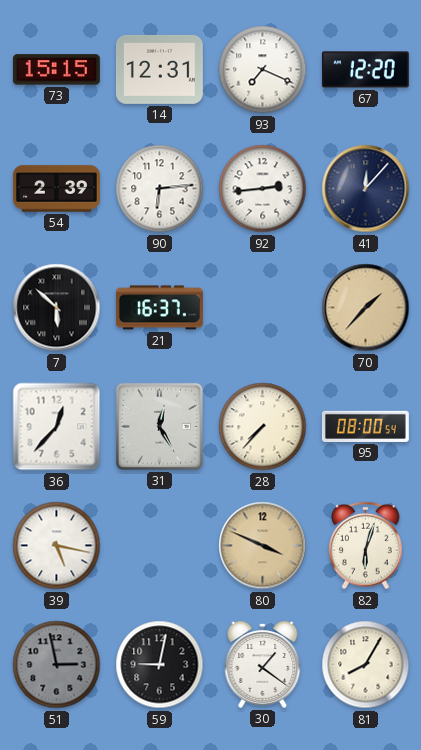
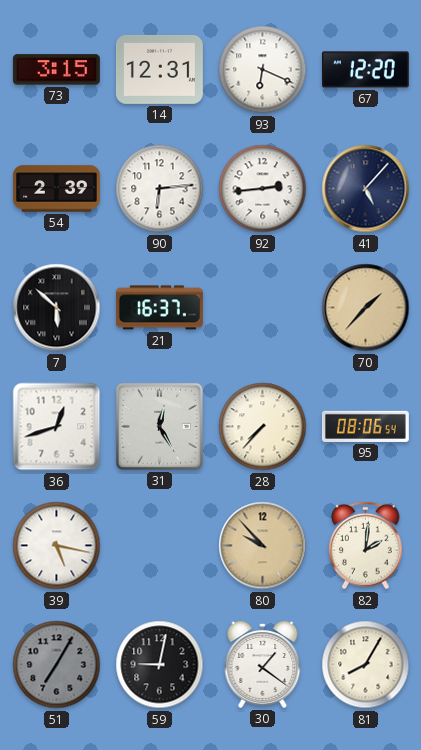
73: 15:15 -> 3:15
93: 7:19 -> 6:19
41: 12:07 -> 5:07
36: 12:37 -> 12:42
95: 08:00 -> 08:06
80: 3:49 -> 9:53
82: 6:03 -> 2:01
51: 2:58 -> 7:05
